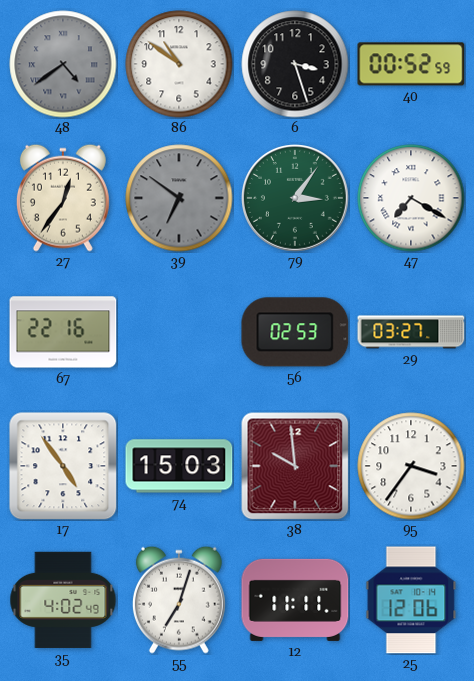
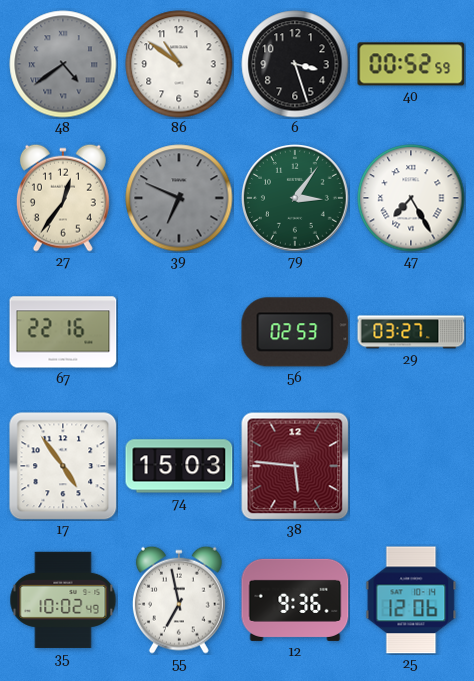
39: 6:51 -> 6:49
47: 7:20 -> 7:25
38: 9:59 -> 5:46
95: 3:36 -> none
35: 4:02 -> 10:02
55: 7:03 -> 6:58
12: 11:11 -> 9:36
